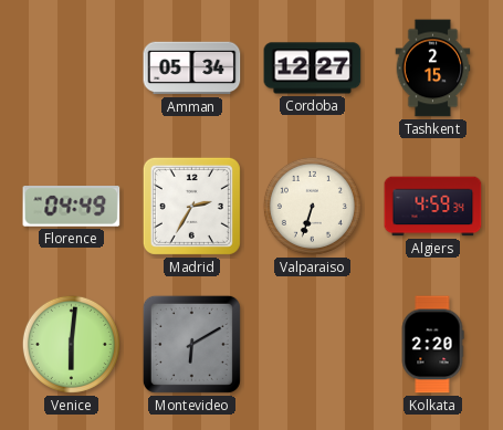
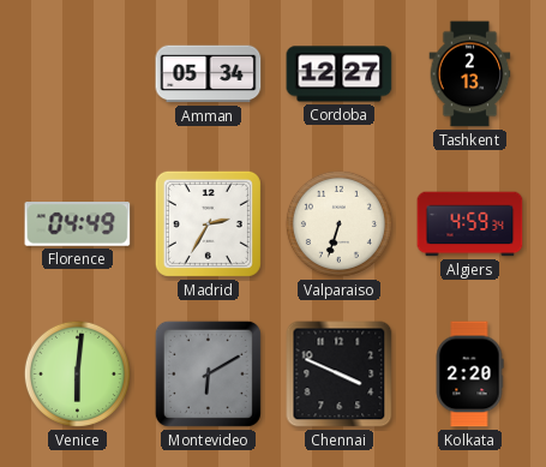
Tashkent: 2:15 -> 2:13
Chennai: none -> 3:49
